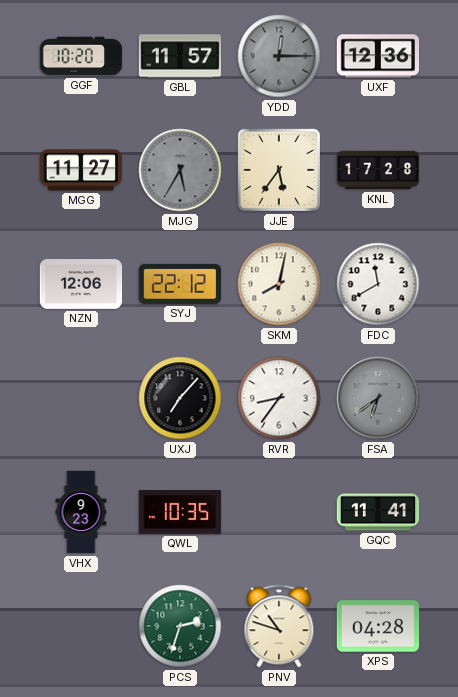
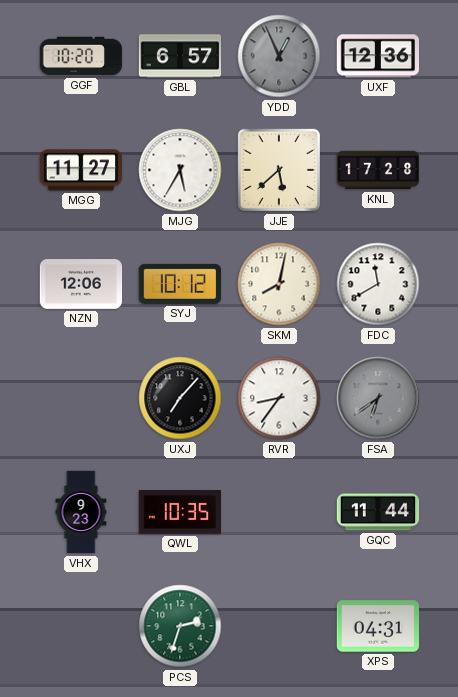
GBL: 11:57 -> 6:57
YDD: 12:15 -> 12:56
MJG dial: grey -> white
JJE: 5:36 -> 5:38
SYJ: 22:12 -> 10:12
GQC: 11:41 -> 11:44
PNV: 10:48 -> none
XPS: 04:28 -> 04:31
